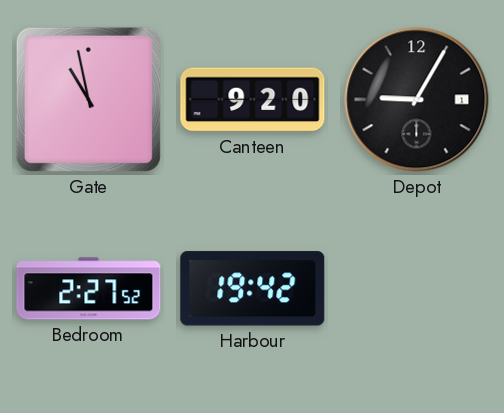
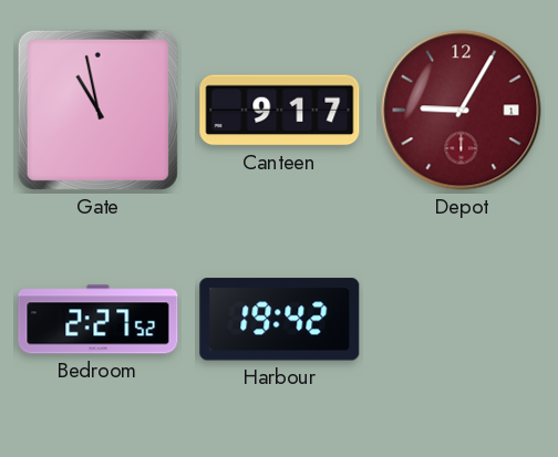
Canteen: 9:20 -> 9:17
Depot dial: black -> burgundy
